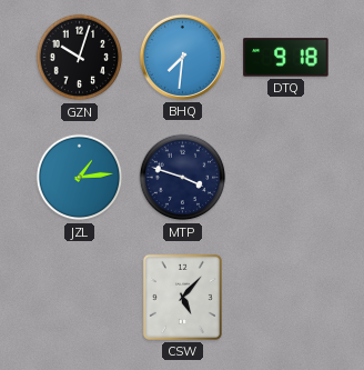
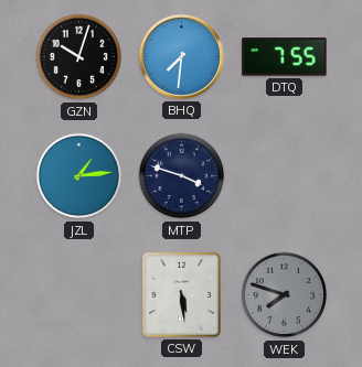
DTQ: 9:18 -> 7:55
CSW: 5:07 -> 5:29
WEK: none -> 7:48
